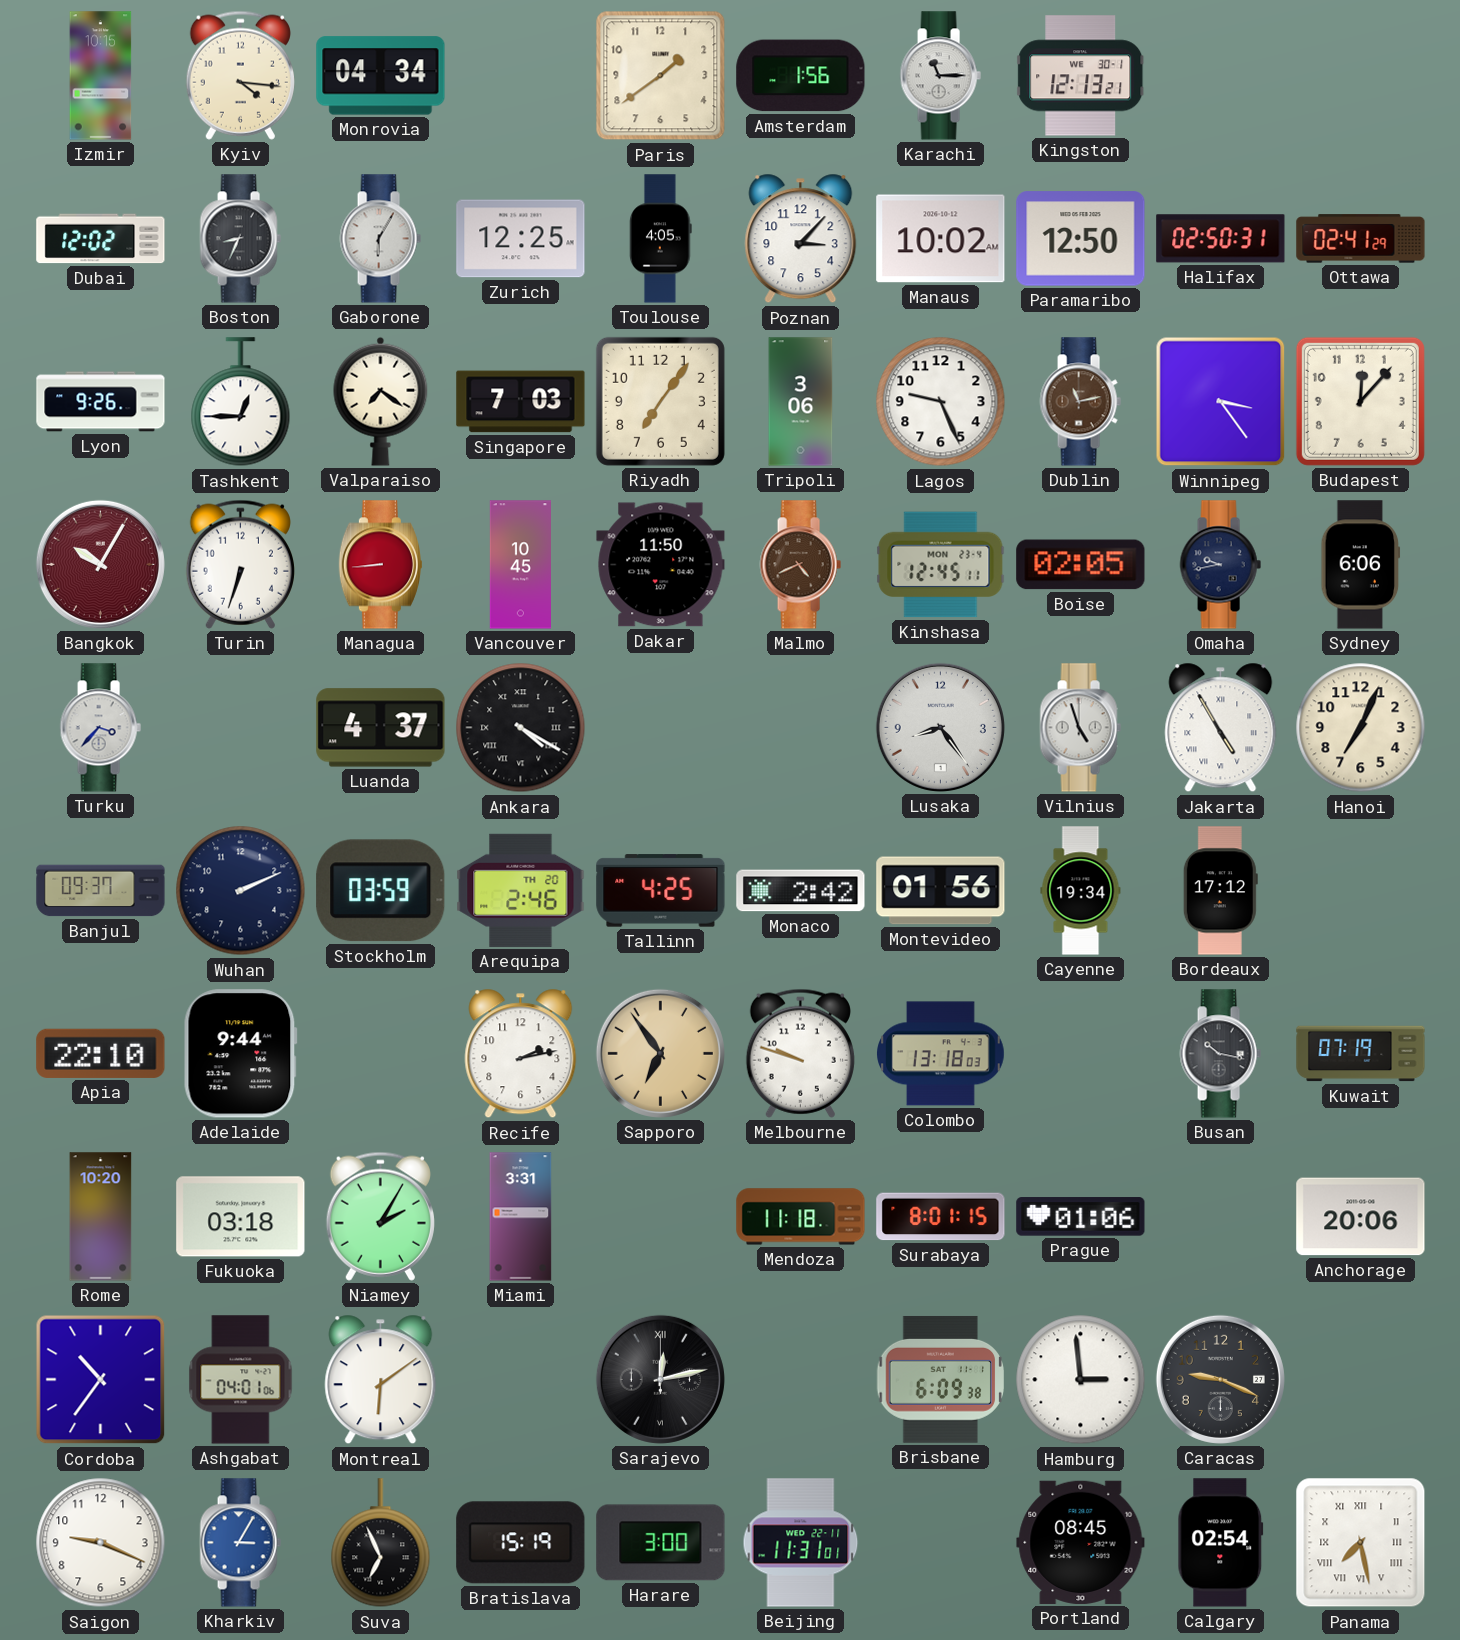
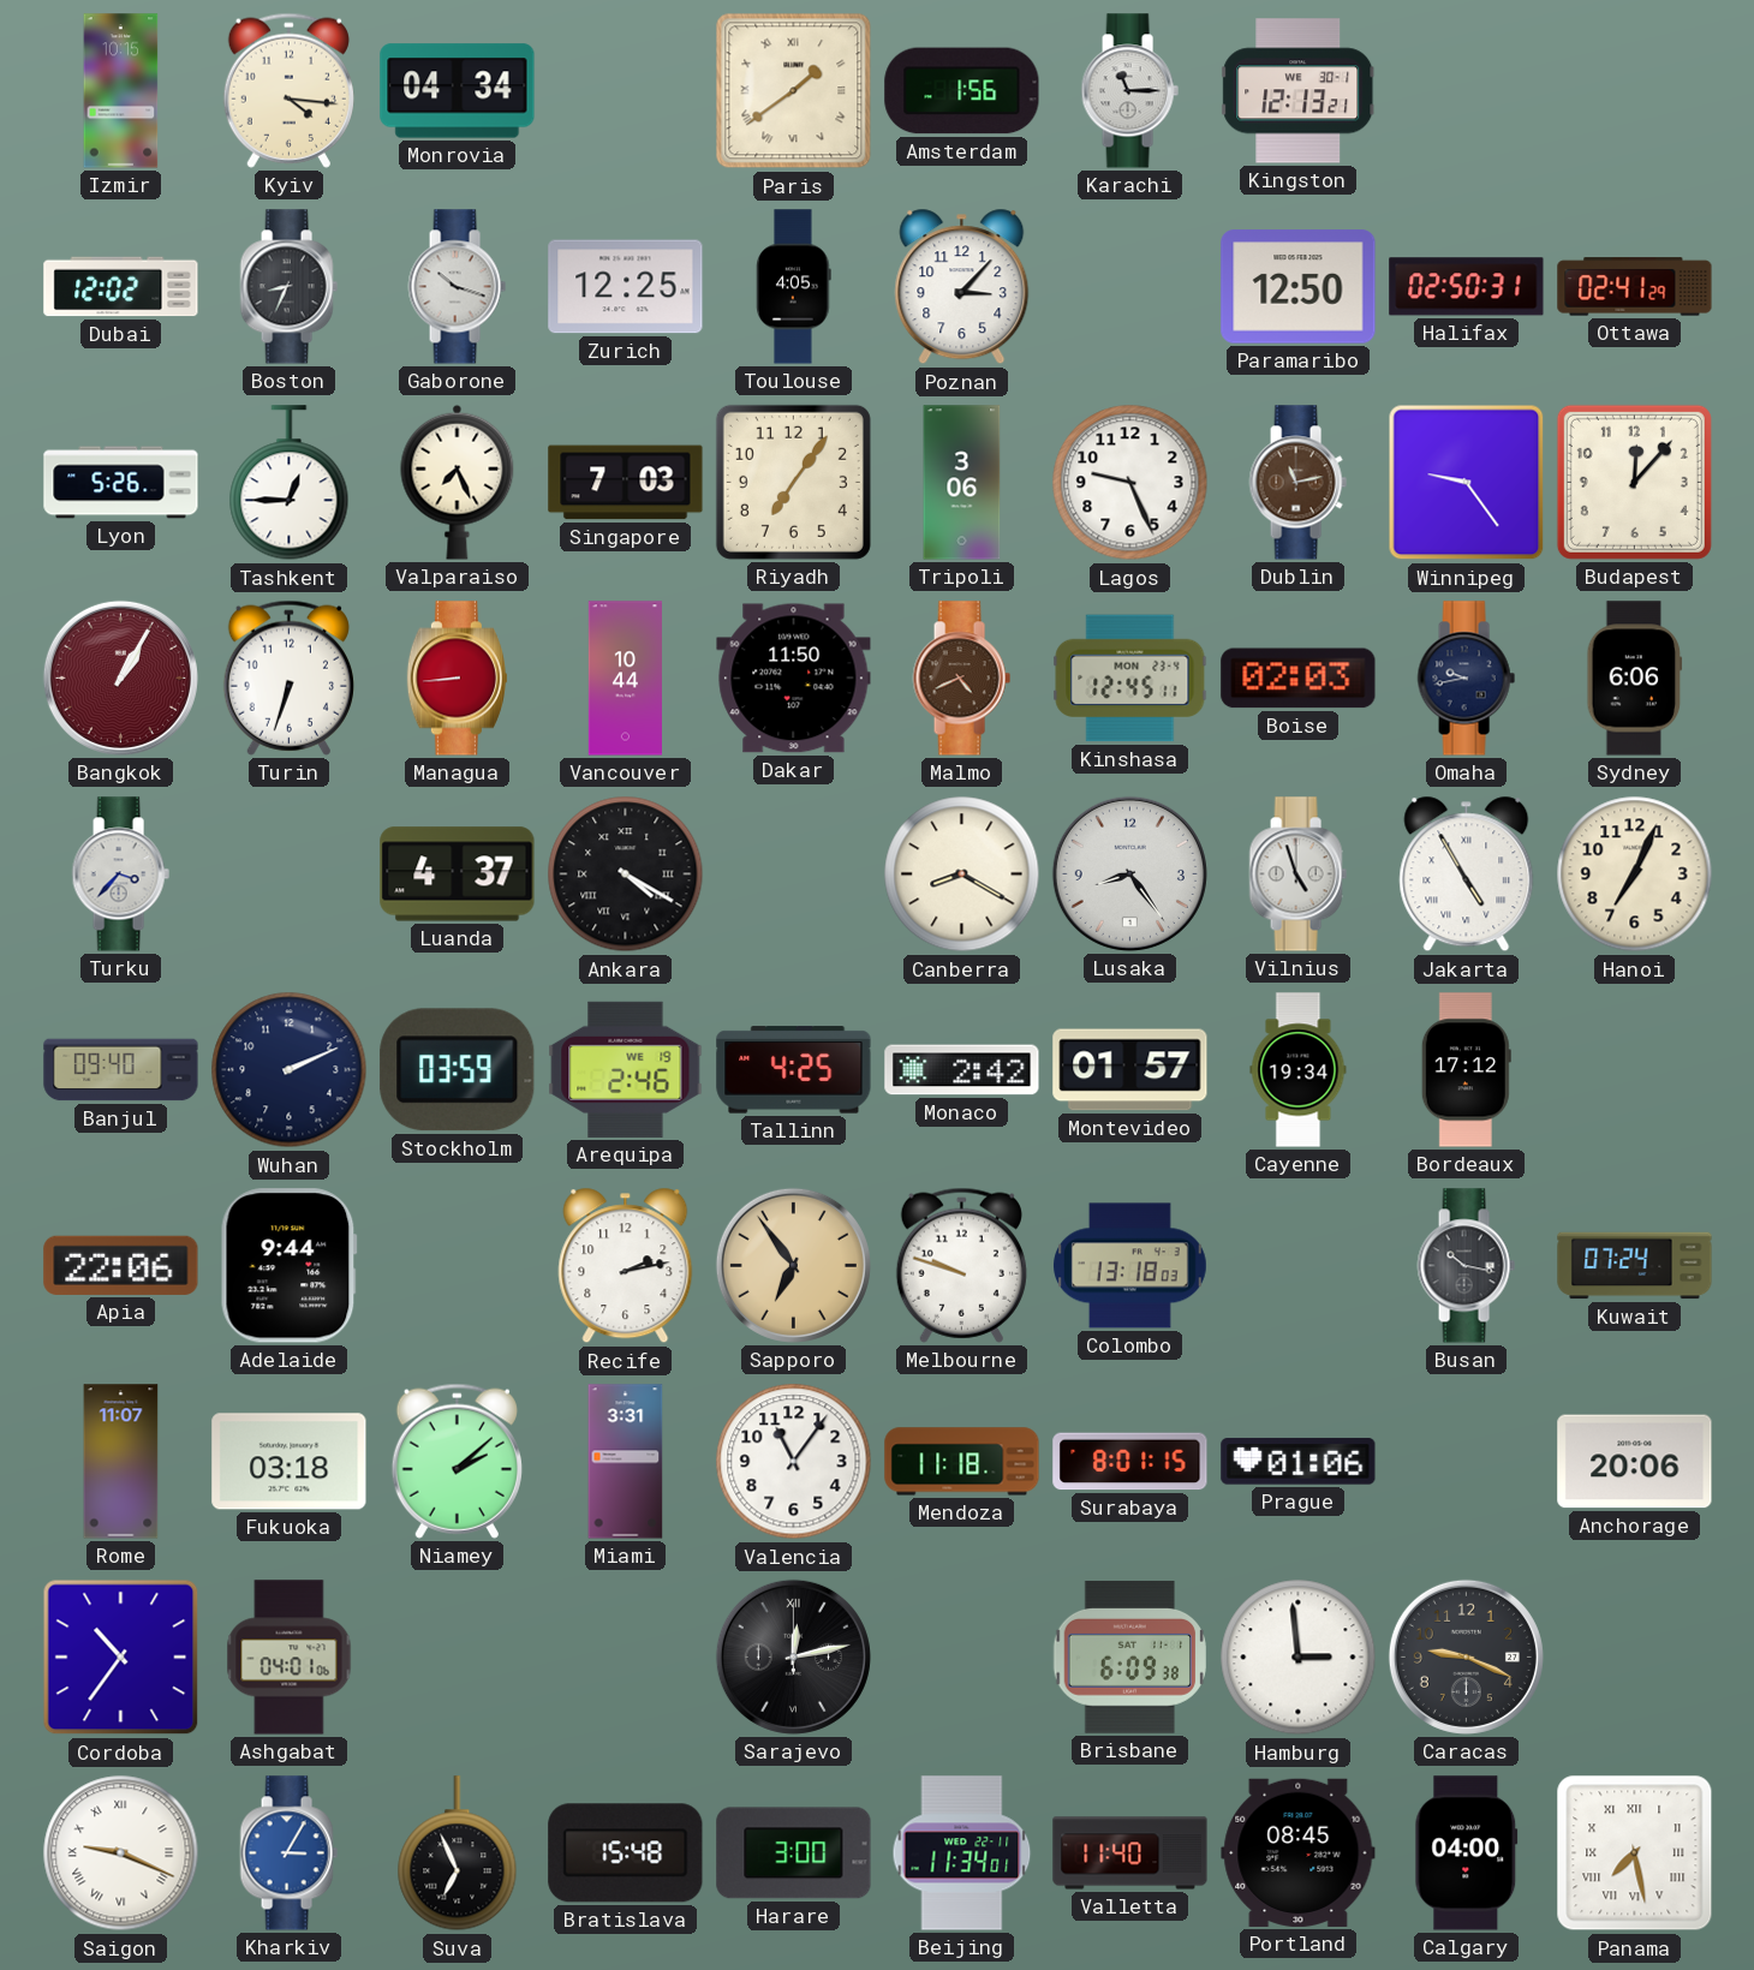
Paris numerals: Arabic -> Roman
Gaborone: 6:05 -> 10:18
Manaus: 10:02 -> none
Lyon: 9:26 -> 5:26
Valparaiso: 7:21 -> 7:26
Winnipeg: 3:24 -> 9:24
Bangkok: 10:05 -> 1:05
Vancouver: 10:45 -> 10:44
Boise: 02:05 -> 02:03
Canberra: none -> 8:20
Banjul: 09:37 -> 09:40
Arequipa date: TH 20 -> WE 19
Montevideo: 01:56 -> 01:57
Apia: 22:10 -> 22:06
Kuwait: 07:19 -> 07:24
Rome: 10:20 -> 11:07
Niamey: 2:05 -> 2:08
Valencia: none -> 11:06
Montreal: 6:09 -> none
Saigon numerals: Arabic -> Roman
Bratislava: 15:19 -> 15:48
Beijing: 11:31 -> 11:34
Valletta: none -> 11:40
Calgary: 02:54 -> 04:00
